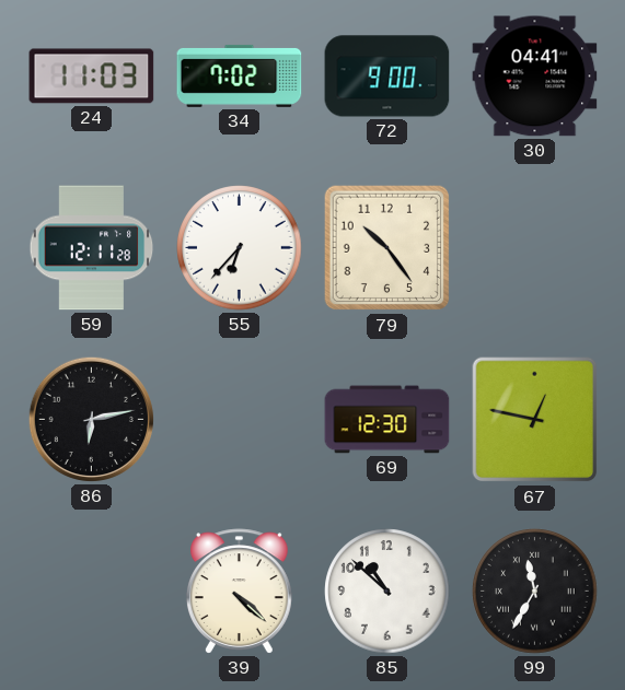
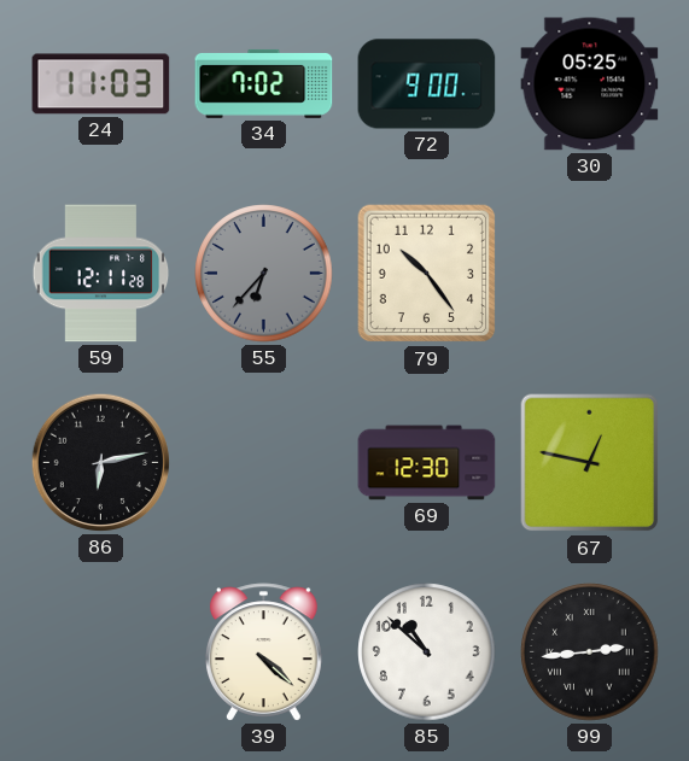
30: 04:41 -> 05:25
55 dial: white -> grey
99: 11:35 -> 2:44
